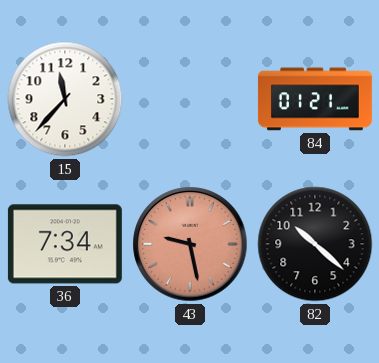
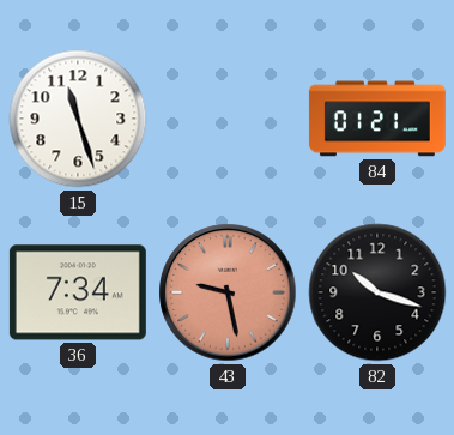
15: 11:37 -> 11:27
82: 10:22 -> 10:18
